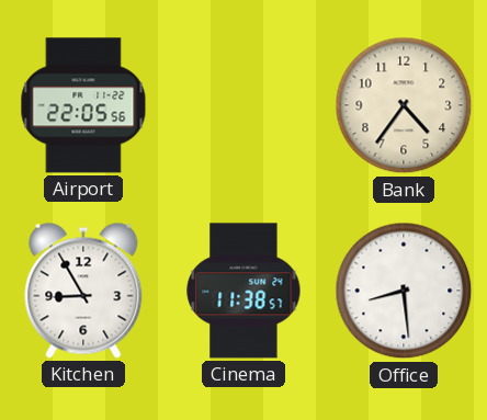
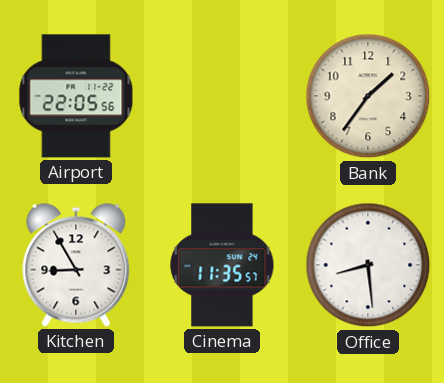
Bank: 4:36 -> 1:36
Cinema: 11:38 -> 11:35
